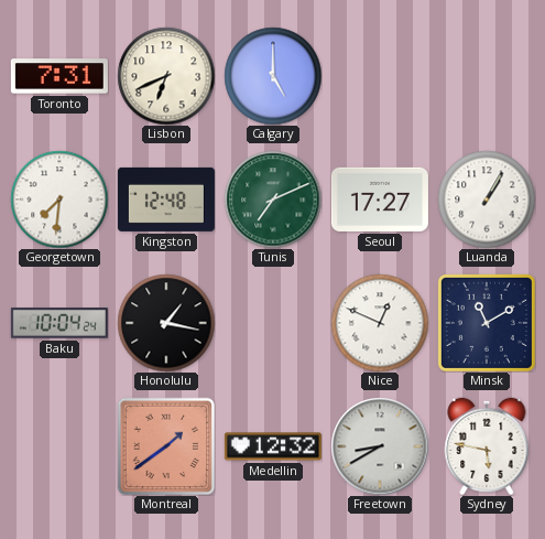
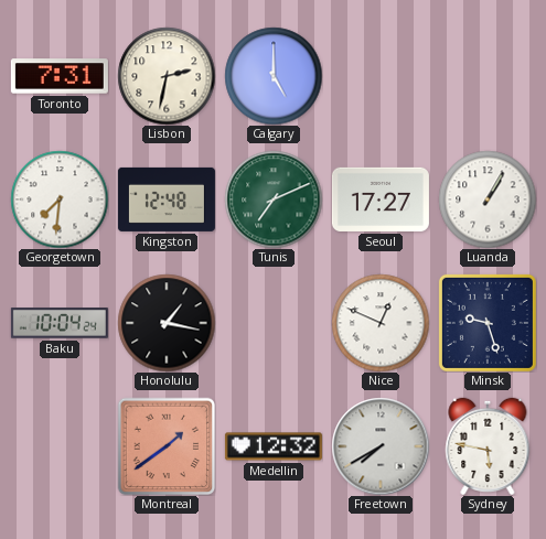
Lisbon: 6:41 -> 2:32
Minsk: 11:10 -> 9:27
Freetown: 8:40 -> 7:40
